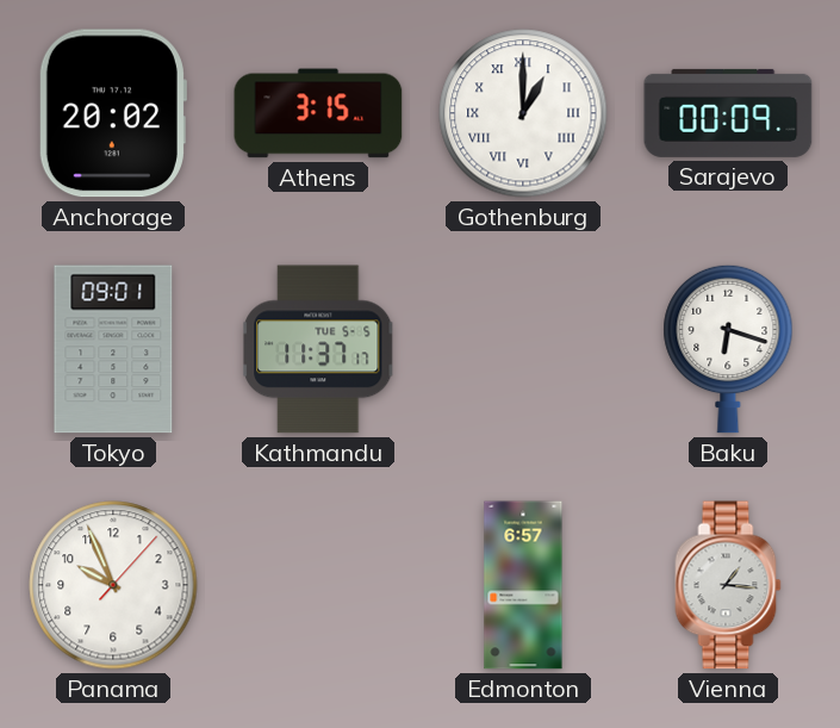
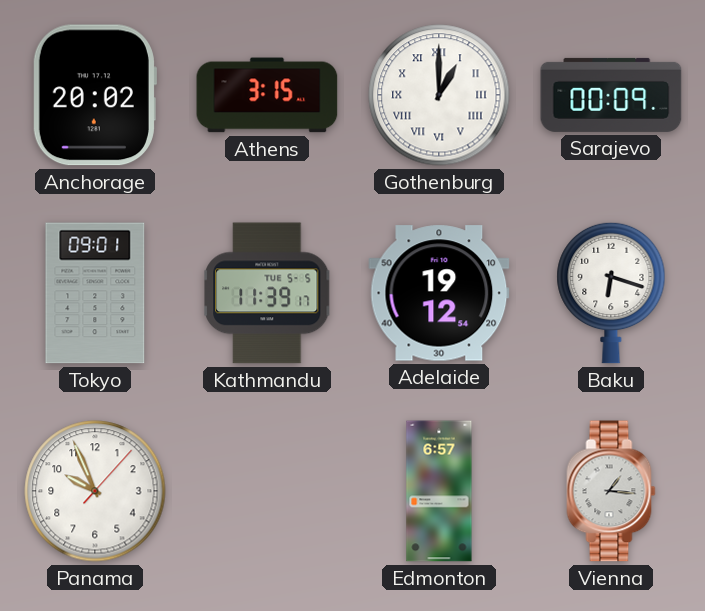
Kathmandu: 11:37 -> 11:39
Adelaide: none -> 19:12
